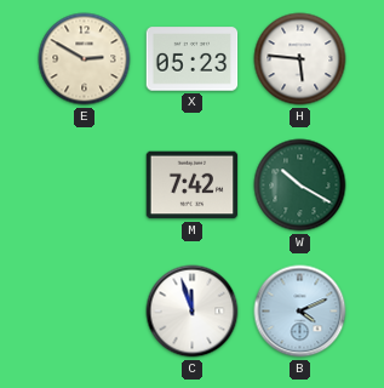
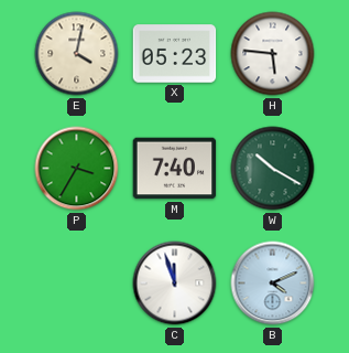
E: 2:50 -> 4:02
P: none -> 3:35
M: 7:42 -> 7:40
